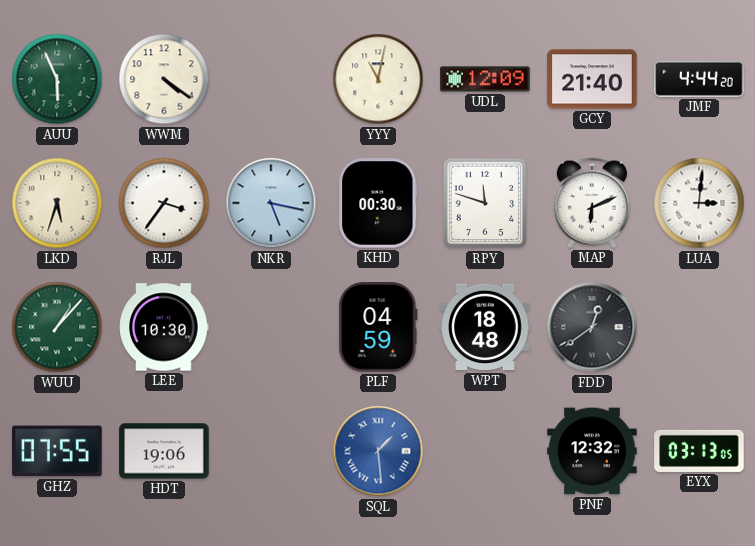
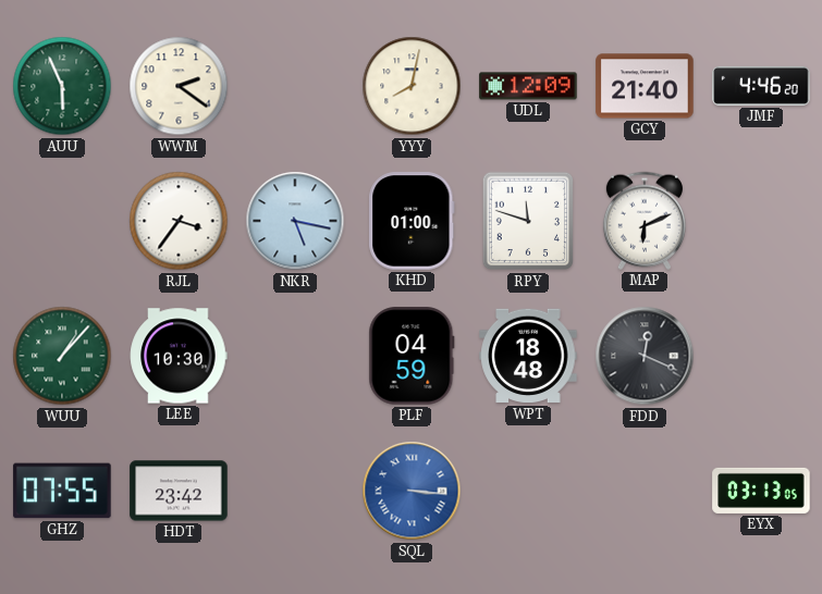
WWM: 4:21 -> 2:21
YYY: 11:02 -> 8:02
JMF: 4:44 -> 4:46
LKD: 5:33 -> none
KHD: 00:30 -> 01:00
LUA: 3:01 -> none
FDD: 12:39 -> 12:19
HDT: 19:06 -> 23:42
SQL: 1:29 -> 3:16
PNF: 12:32 -> none
